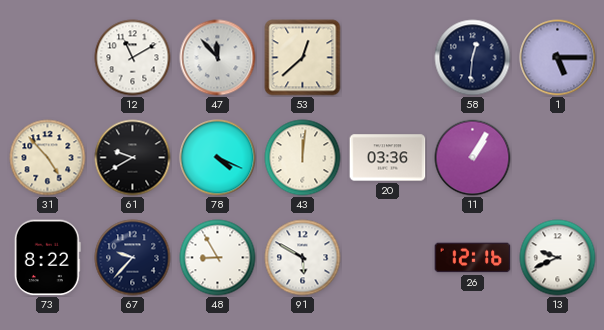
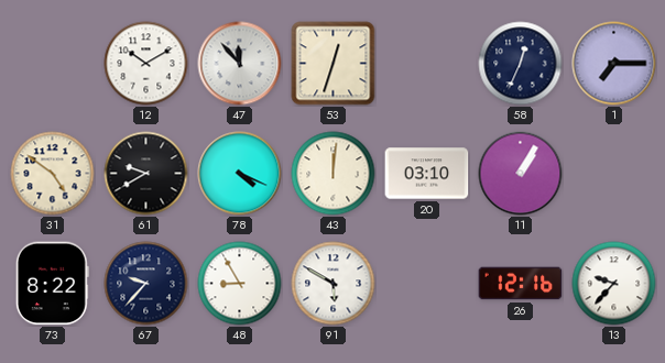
12: 11:10 -> 10:10
53: 12:38 -> 12:33
58: 12:31 -> 12:34
1: 5:15 -> 7:15
31: 4:53 -> 4:51
20: 03:36 -> 03:10
13: 9:41 -> 9:37
